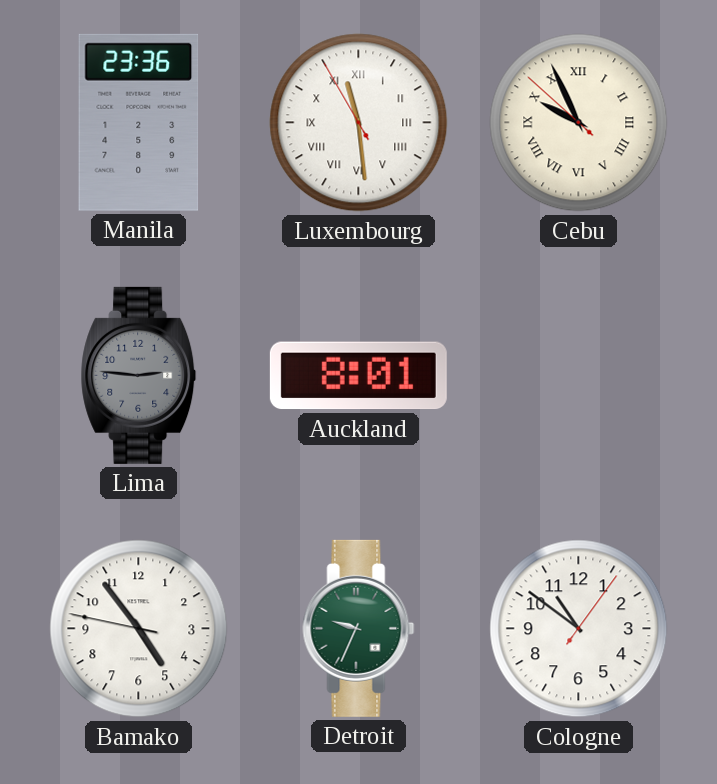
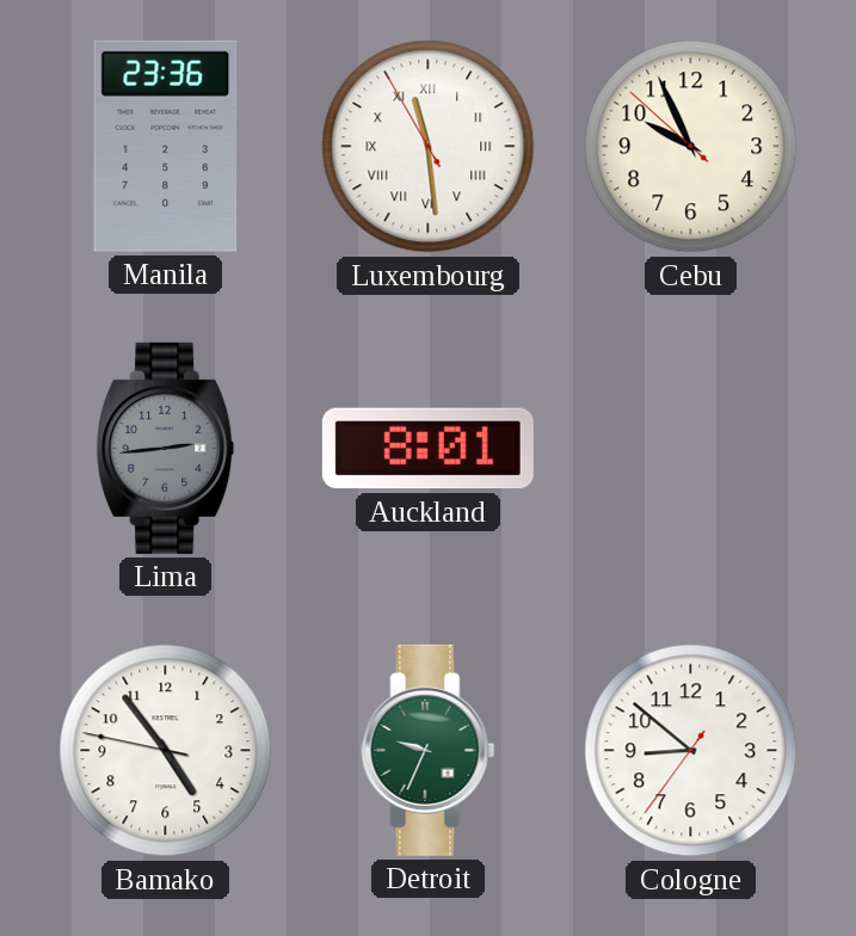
Cebu numerals: Roman -> Arabic
Lima: 2:46 -> 2:44
Cologne: 10:51 -> 8:51
